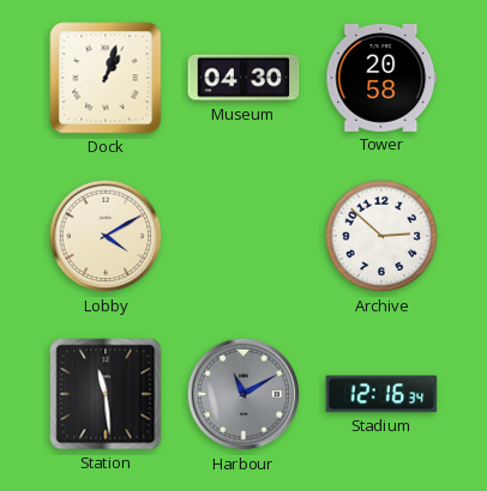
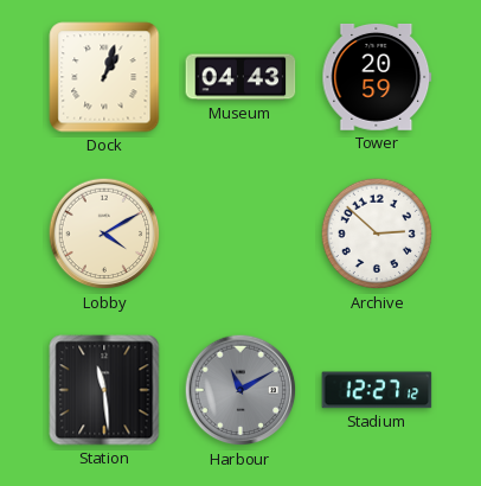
Museum: 04:30 -> 04:43
Tower: 20:58 -> 20:59
Stadium: 12:16 -> 12:27
